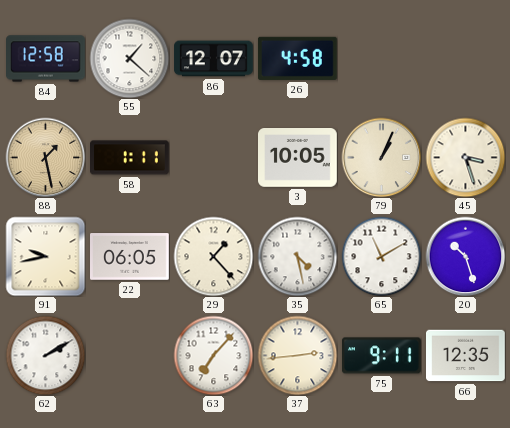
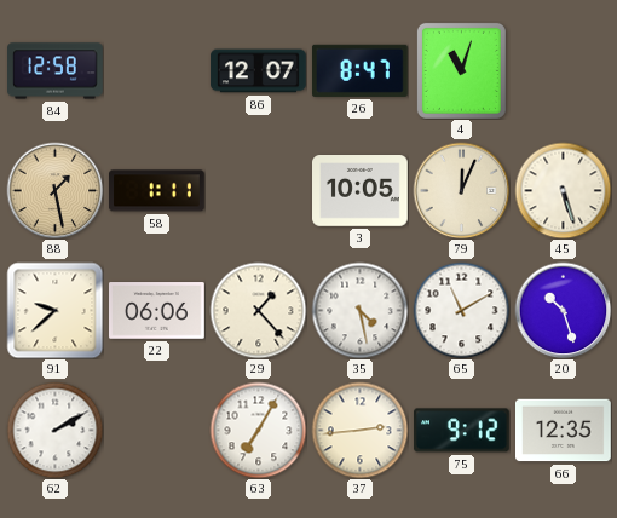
55: 1:22 -> none
26: 4:58 -> 8:47
4: none -> 11:03
79: 1:04 -> 12:04
45: 3:27 -> 5:27
91: 9:43 -> 9:38
22: 06:05 -> 06:06
63: 7:07 -> 7:05
75: 9:11 -> 9:12
